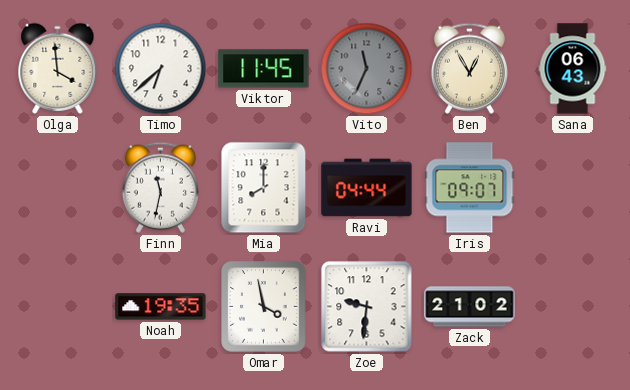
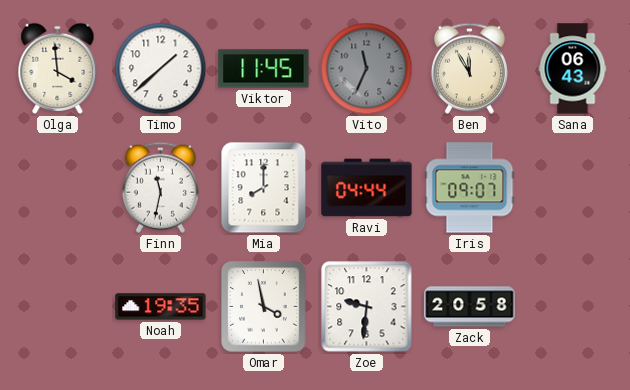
Timo: 6:38 -> 1:38
Ben: 12:55 -> 11:55
Zack: 21:02 -> 20:58
